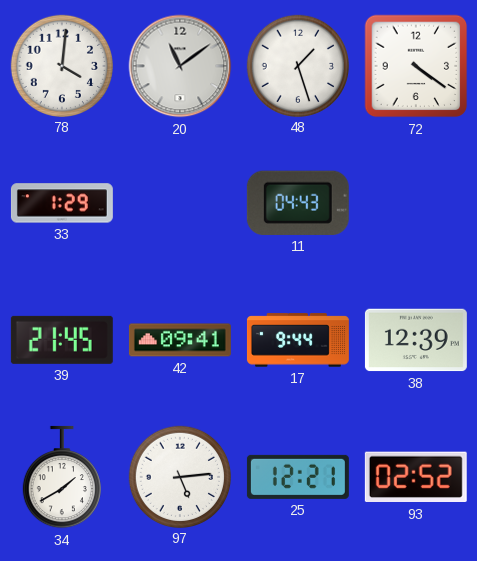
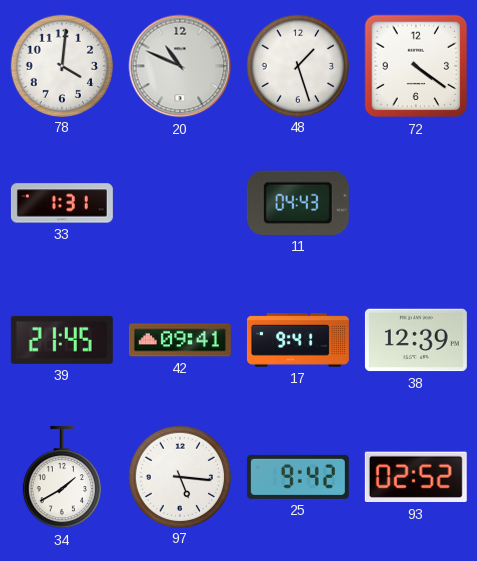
20: 11:09 -> 10:49
33: 1:29 -> 1:31
17: 9:44 -> 9:41
97: 5:14 -> 5:16
25: 12:21 -> 9:42
